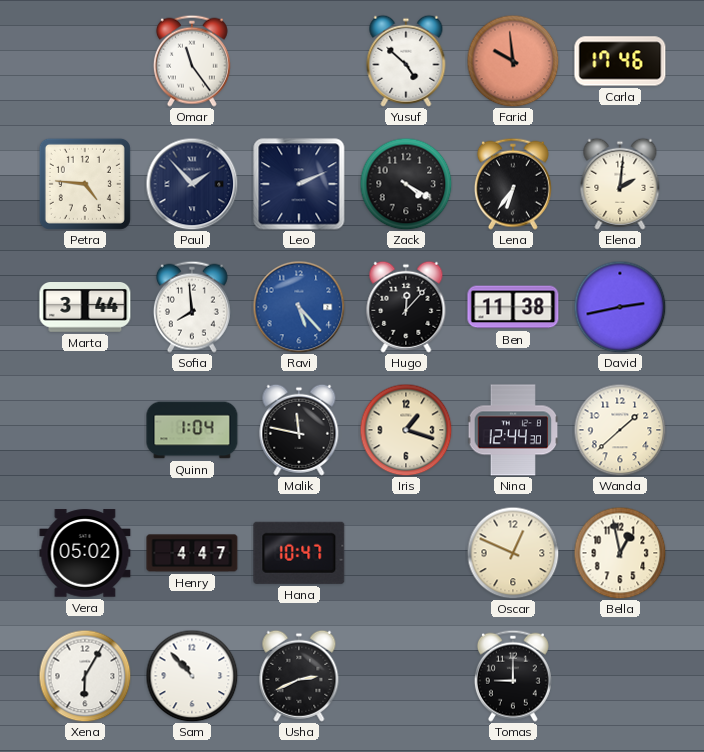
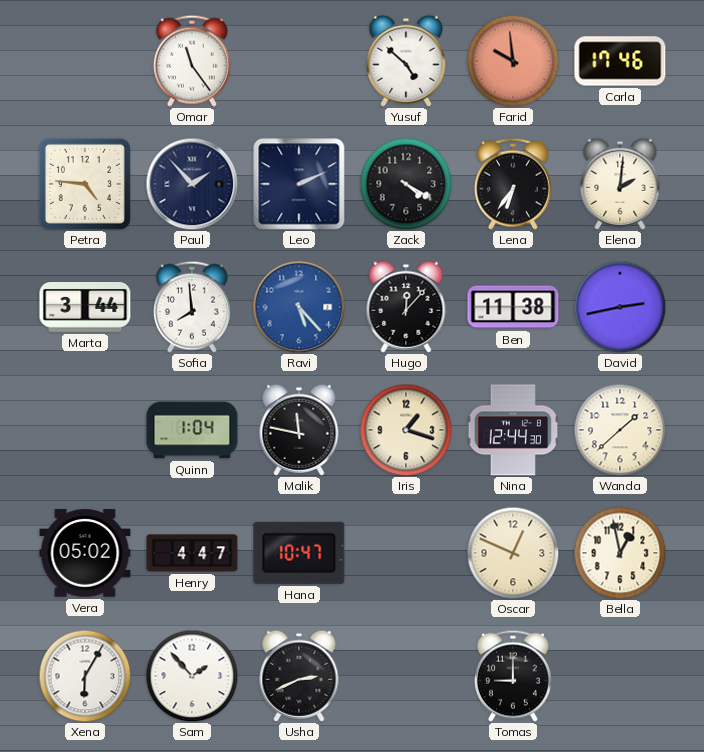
Sam: 10:53 -> 1:53
